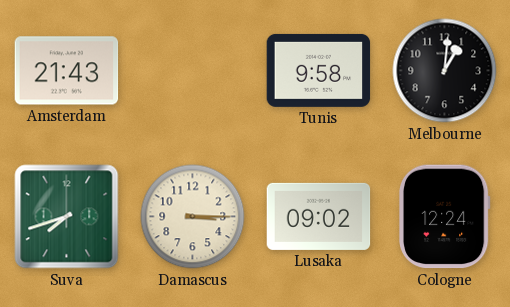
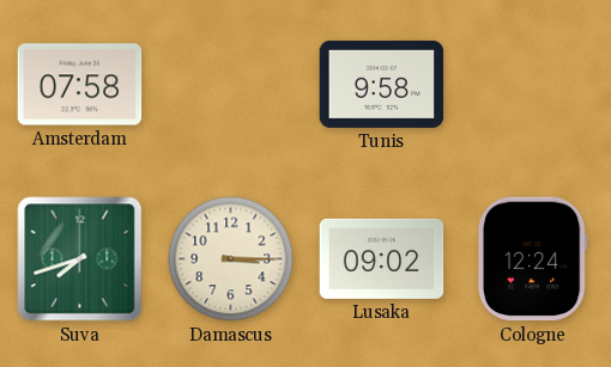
Amsterdam: 21:43 -> 07:58
Melbourne: 1:01 -> none
